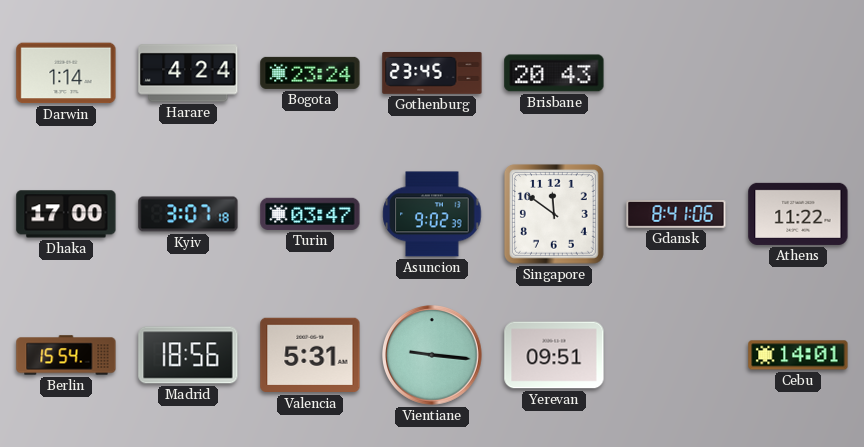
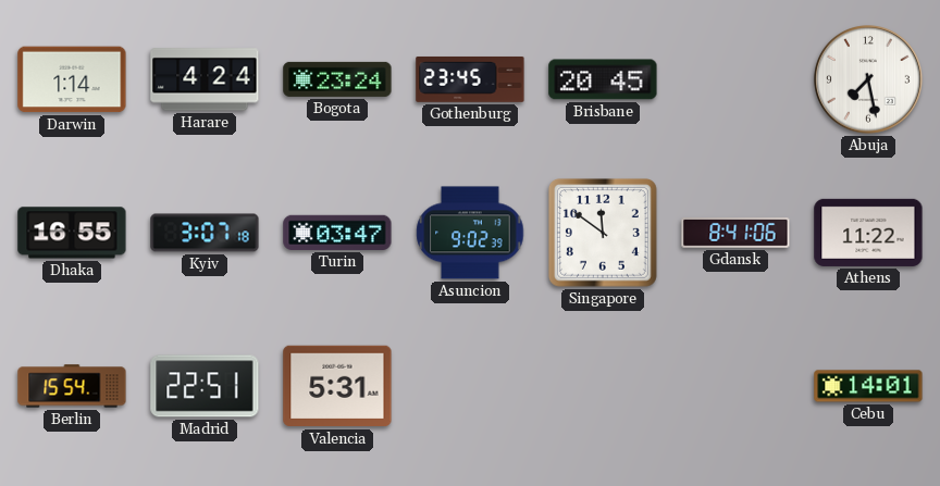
Brisbane: 20:43 -> 20:45
Abuja: none -> 7:28
Dhaka: 17:00 -> 16:55
Madrid: 18:56 -> 22:51
Vientiane: 9:16 -> none
Yerevan: 09:51 -> none
